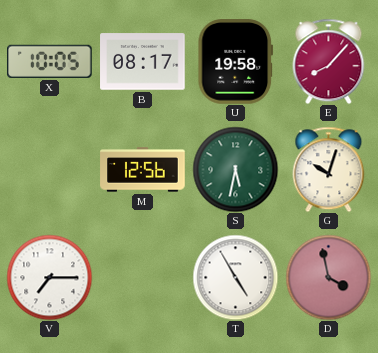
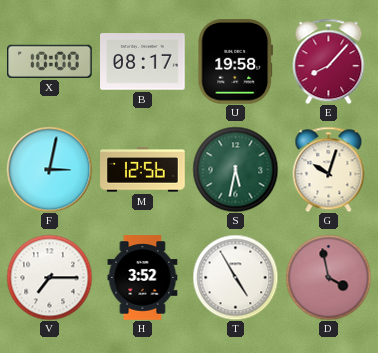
X: 10:05 -> 10:00
F: none -> 3:02
H: none -> 3:52
